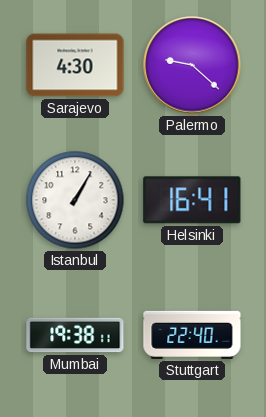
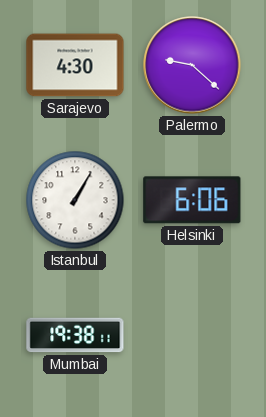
Helsinki: 16:41 -> 6:06
Stuttgart: 22:40 -> none
